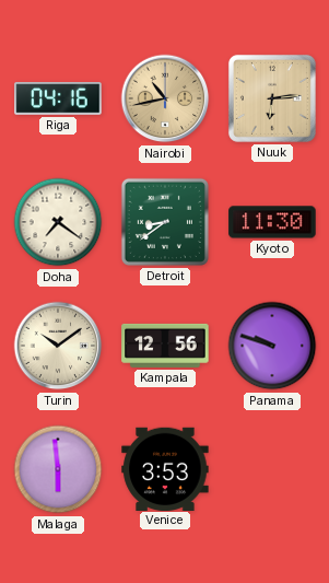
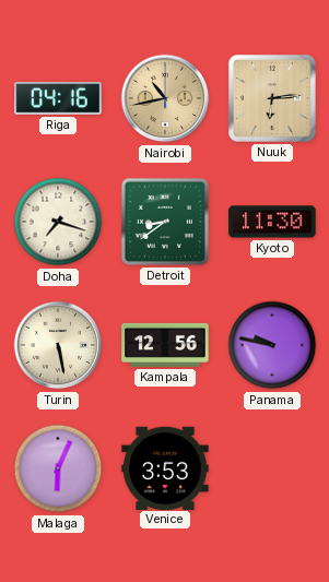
Doha: 7:21 -> 7:18
Turin: 10:09 -> 5:28
Panama: 9:48 -> 9:47
Malaga: 5:59 -> 6:04
